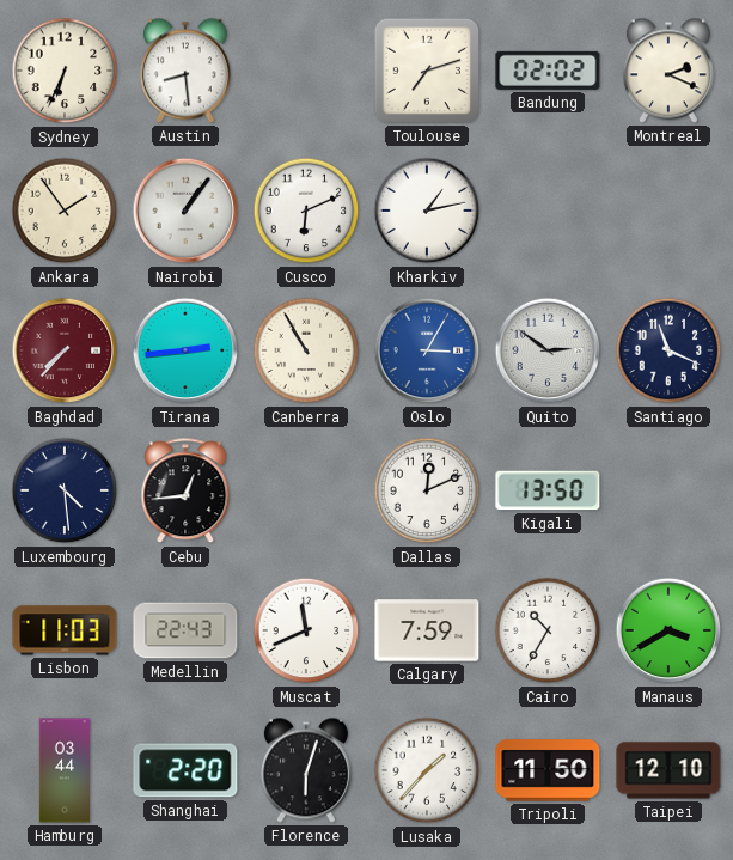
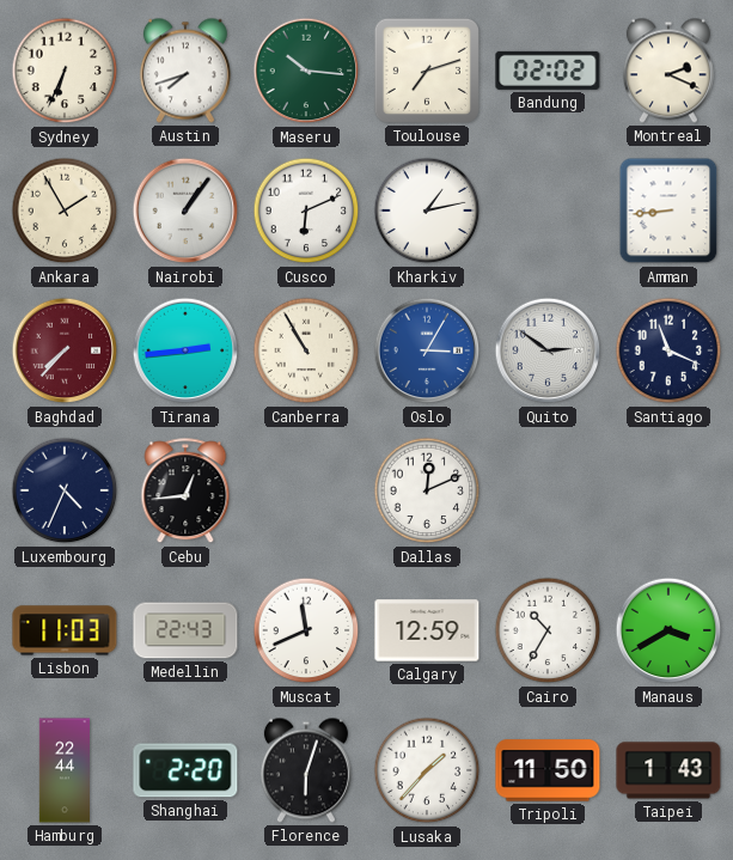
Austin: 8:29 -> 7:42
Maseru: none -> 10:16
Ankara: 1:54 -> 1:55
Amman: none -> 8:44
Luxembourg: 4:29 -> 4:34
Kigali: 13:50 -> none
Calgary: 7:59 -> 12:59
Hamburg: 03:44 -> 22:44
Taipei: 12:10 -> 1:43
